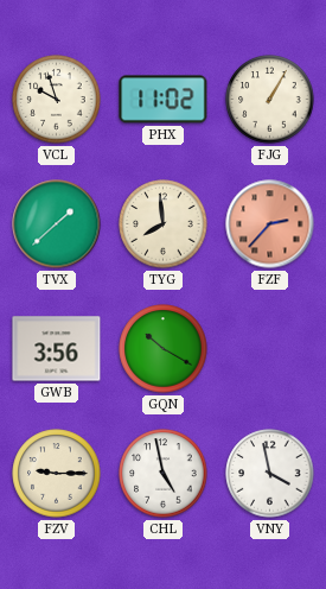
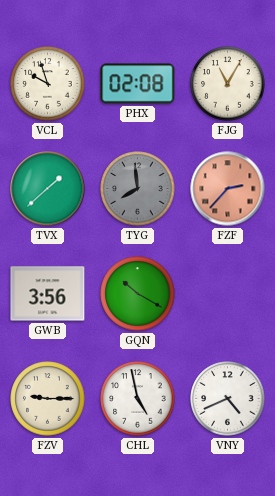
PHX: 11:02 -> 02:08
FJG: 1:05 -> 11:05
TYG dial: cream -> grey
VNY: 3:58 -> 4:41
